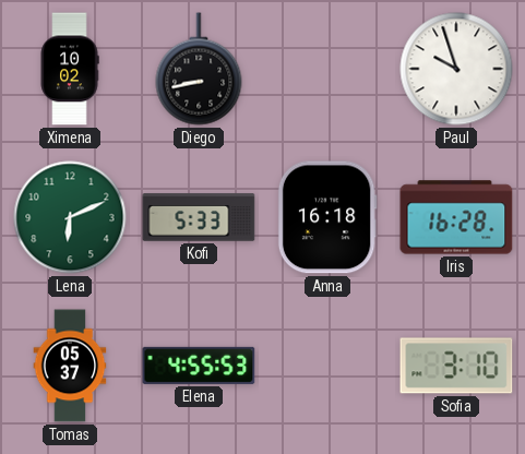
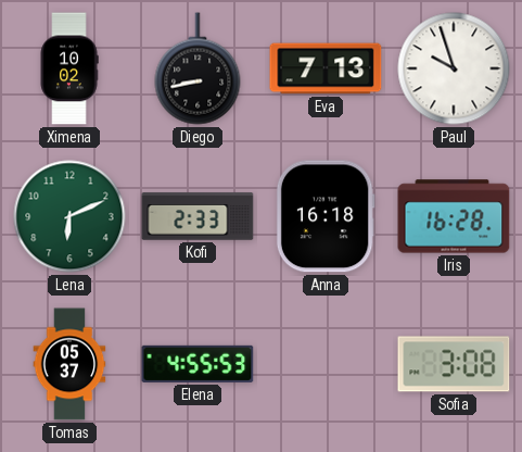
Eva: none -> 7:13
Kofi: 5:33 -> 2:33
Sofia: 3:10 -> 3:08
